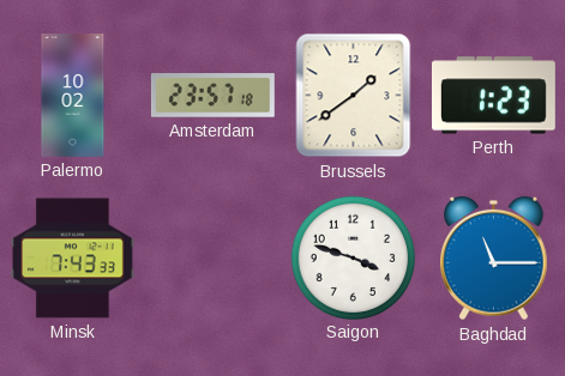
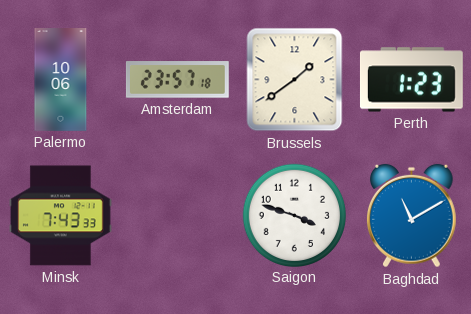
Palermo: 10:02 -> 10:06
Baghdad: 11:15 -> 11:10
